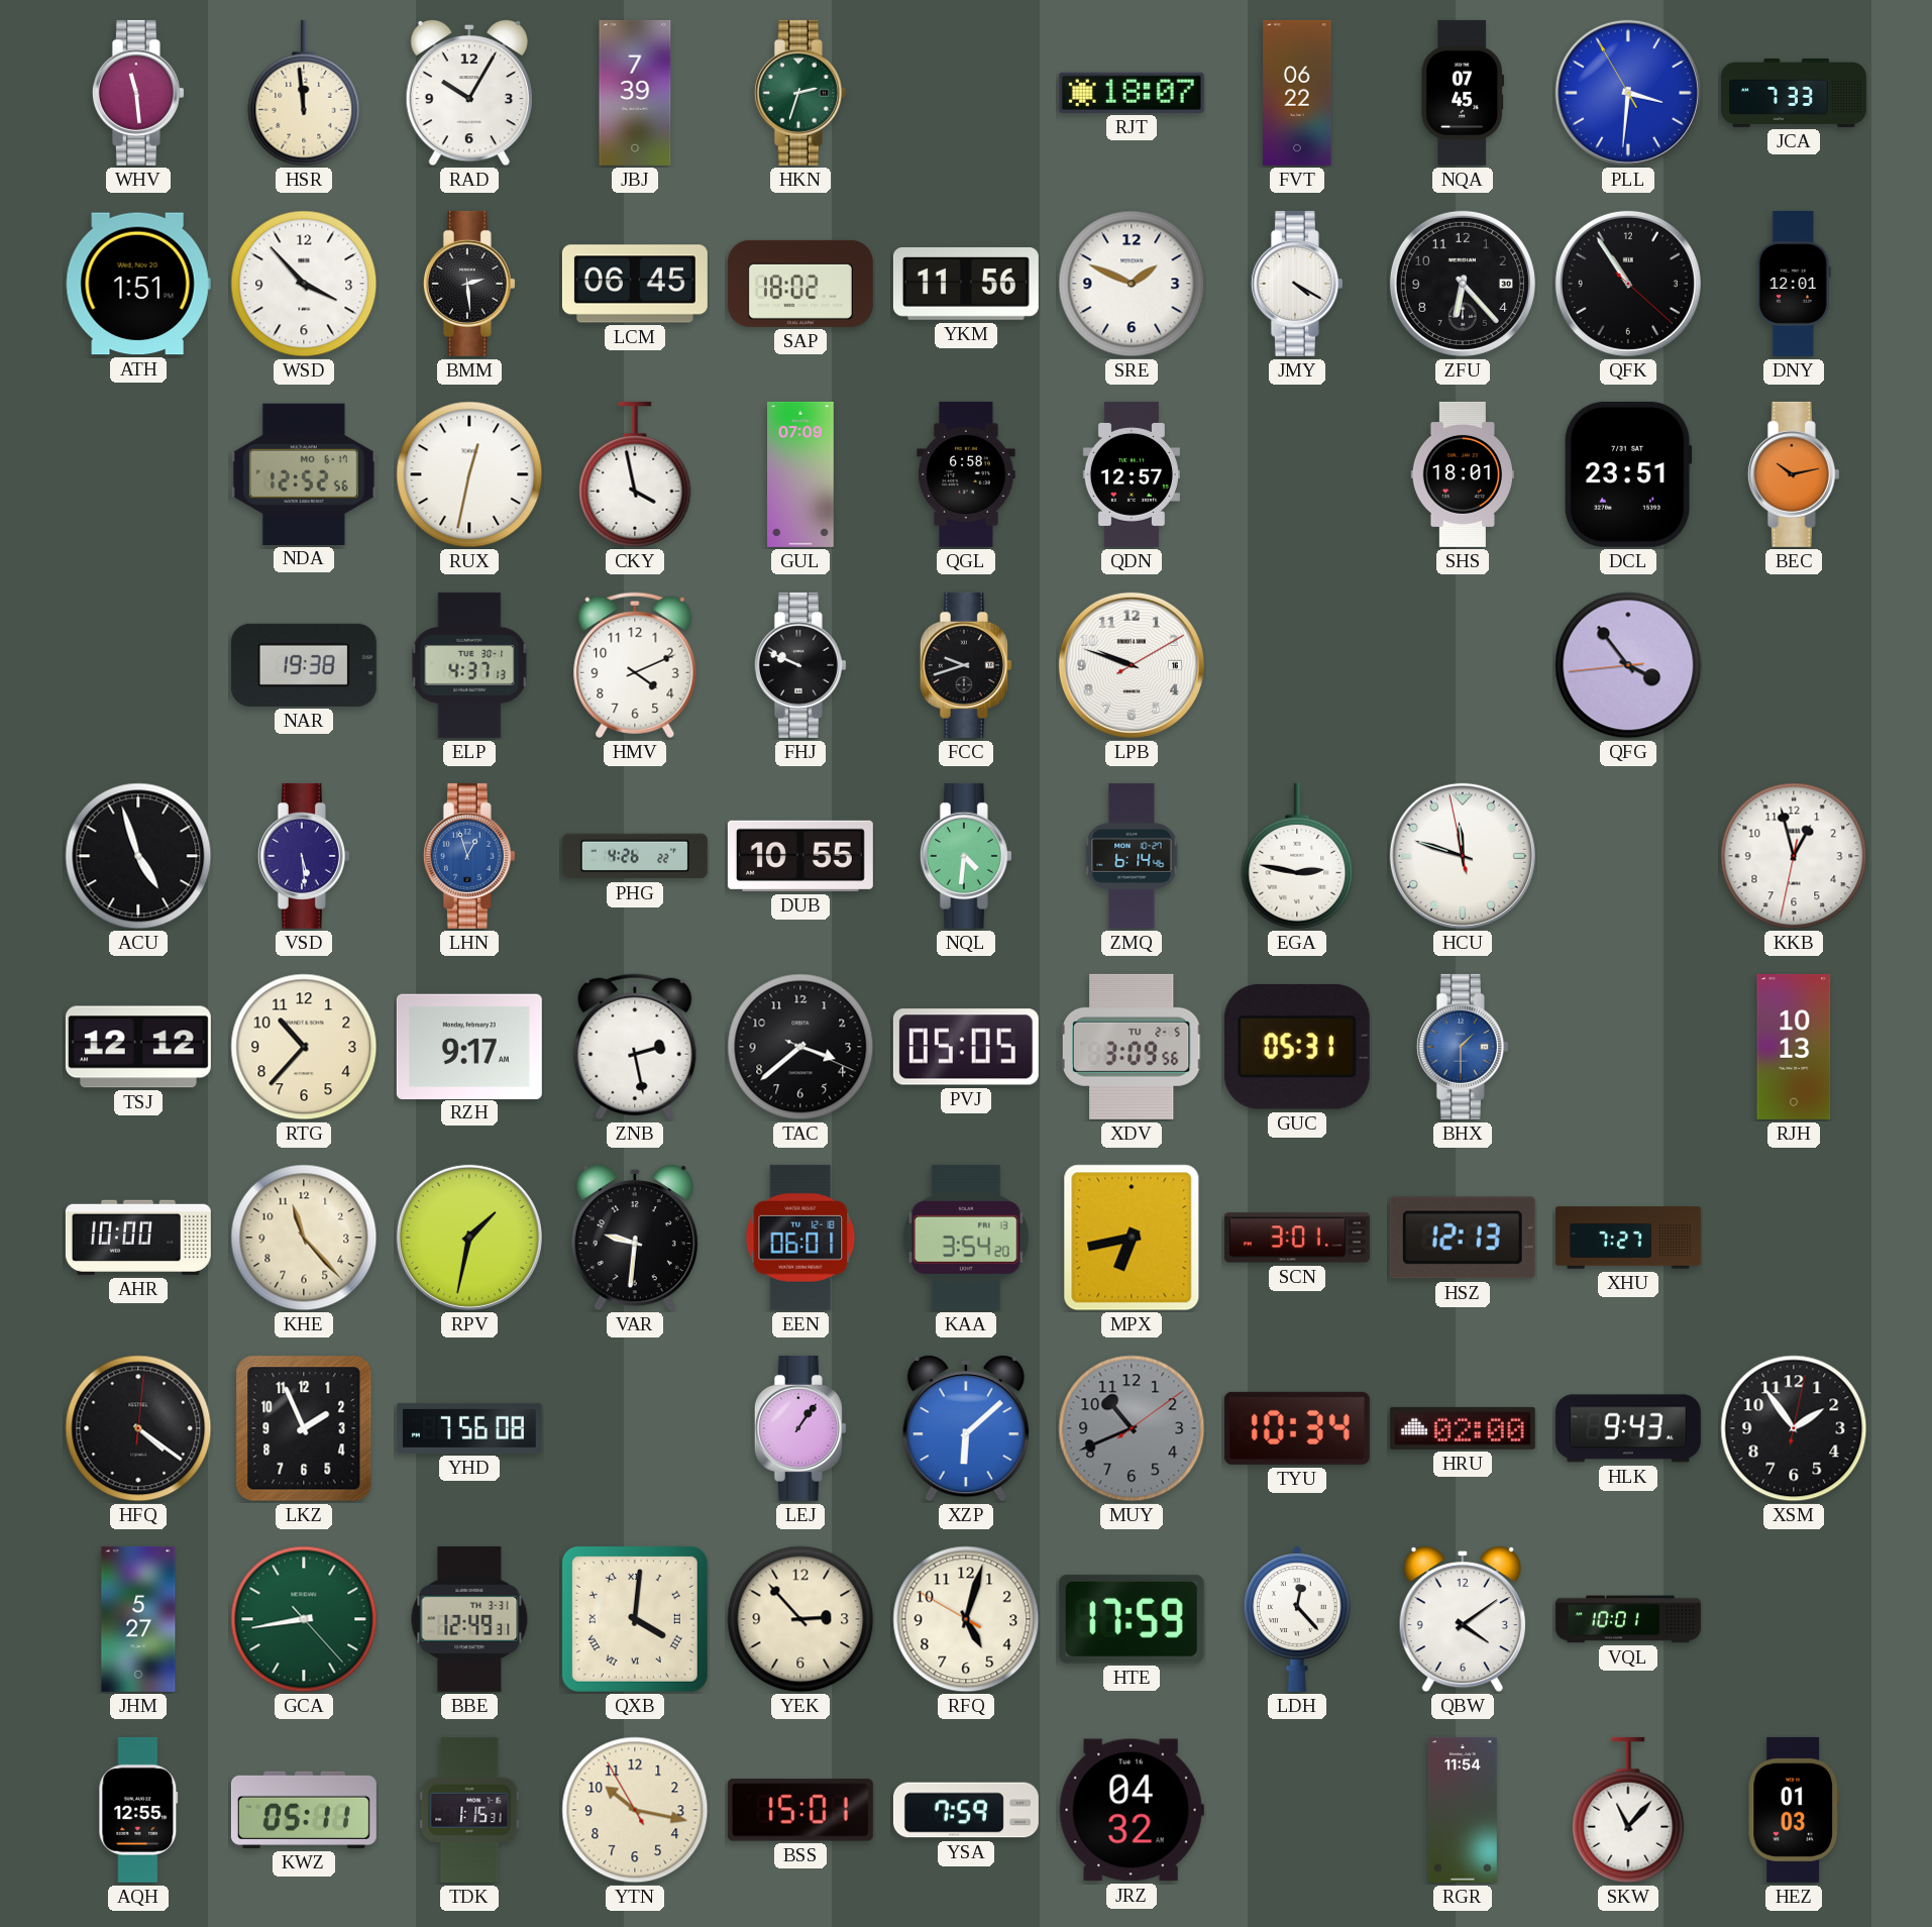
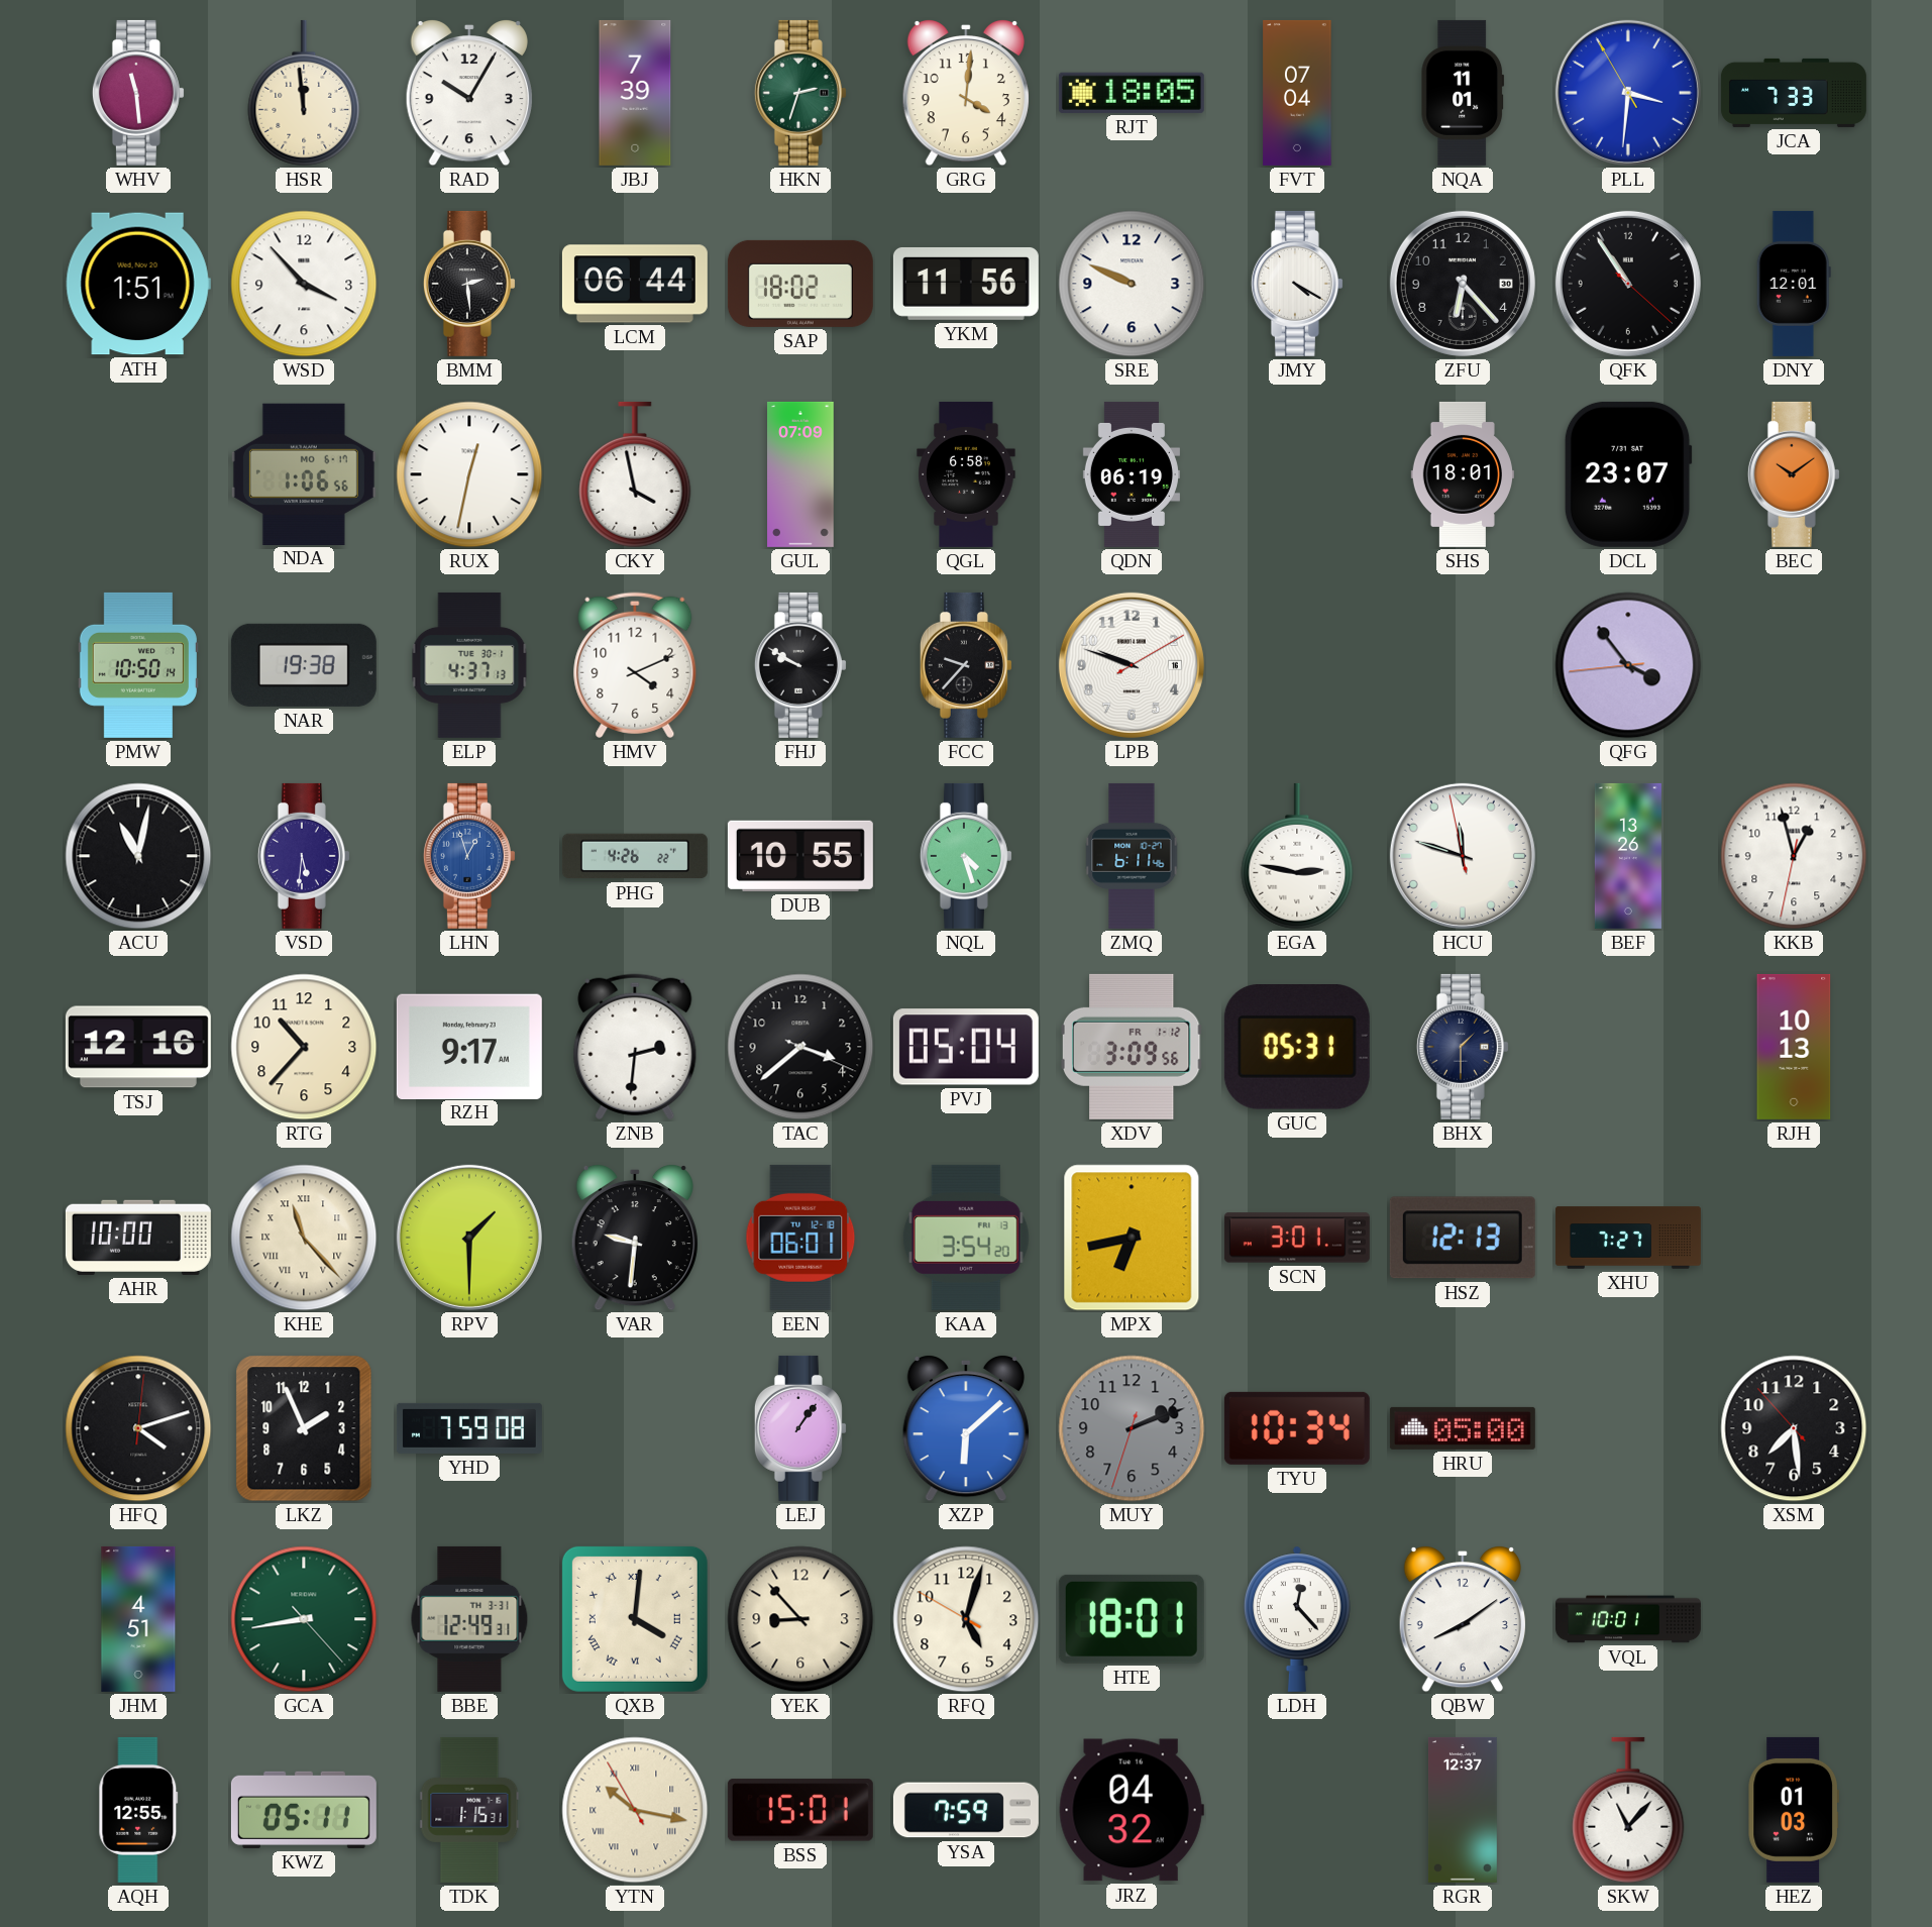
GRG: none -> 4:01
RJT: 18:07 -> 18:05
FVT: 06:22 -> 07:04
NQA: 07:45 -> 11:01
LCM: 06:45 -> 06:44
SRE: 1:49 -> 9:49
NDA: 12:52 -> 1:06
QDN: 12:57 -> 06:19
DCL: 23:51 -> 23:07
BEC: 10:13 -> 10:09
PMW: none -> 10:50
FHJ: 9:49 -> 9:50
FCC: 9:42 -> 9:37
ACU: 4:57 -> 11:02
VSD: 5:29 -> 5:31
NQL: 4:31 -> 4:27
ZMQ: 6:14 -> 6:11
BEF: none -> 13:26
TSJ: 12:12 -> 12:16
ZNB: 2:28 -> 2:31
PVJ: 05:05 -> 05:04
XDV date: TU 2-5 -> FR 1-12
BHX dial: blue -> navy
KHE numerals: Arabic -> Roman
RPV: 1:32 -> 1:30
HFQ: 4:21 -> 4:12
YHD: 7:56 -> 7:59
MUY: 10:41 -> 2:11
HRU: 02:00 -> 05:00
HLK: 9:43 -> none
XSM: 1:54 -> 7:28
JHM: 5:27 -> 4:51
YEK: 2:53 -> 8:53
HTE: 17:59 -> 18:01
QBW: 4:09 -> 8:09
YTN numerals: Arabic -> Roman
RGR: 11:54 -> 12:37
